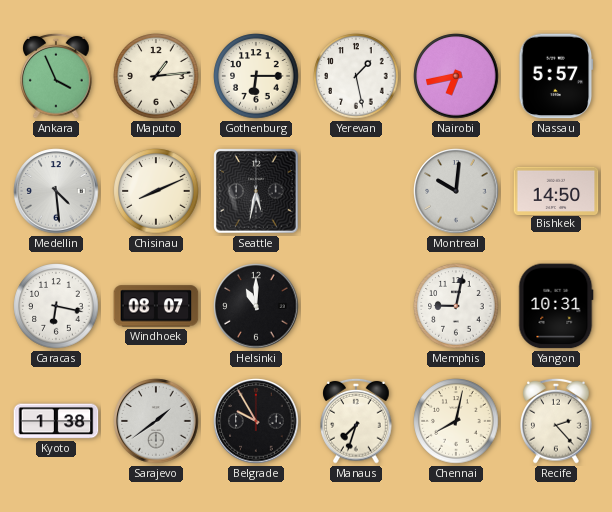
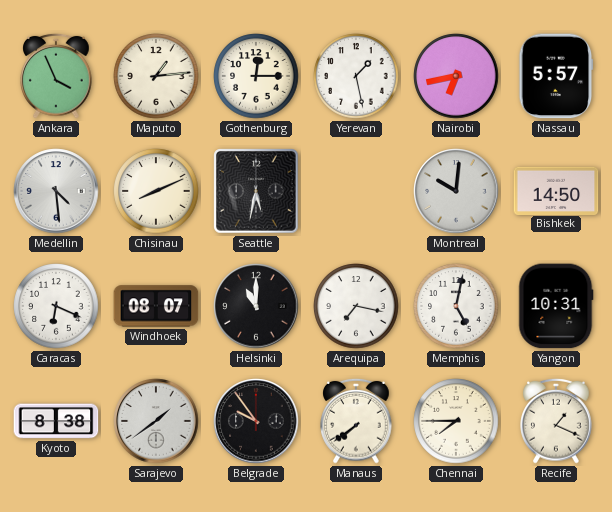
Gothenburg: 6:15 -> 12:15
Caracas: 6:17 -> 6:19
Arequipa: none -> 7:17
Memphis: 9:02 -> 5:02
Kyoto: 1:38 -> 8:38
Belgrade: 9:55 -> 9:54
Manaus: 7:33 -> 7:39
Chennai: 8:02 -> 7:45
Recife: 2:23 -> 1:19
